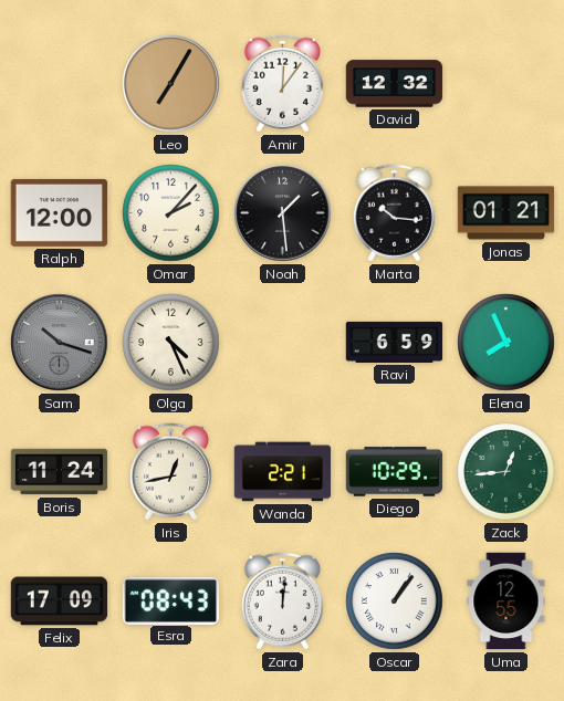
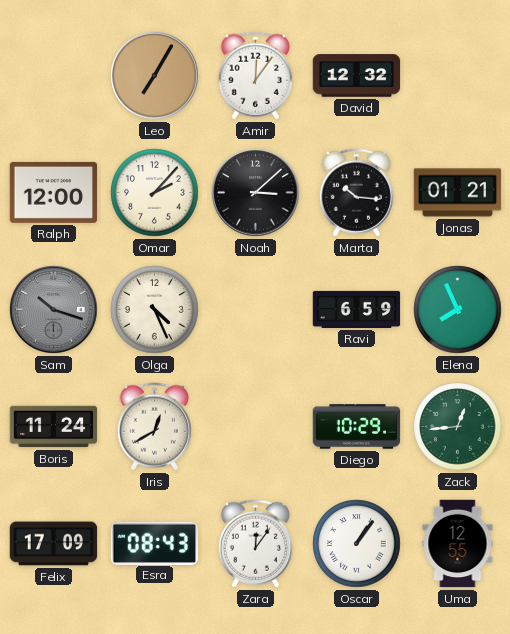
Noah: 1:29 -> 3:08
Iris: 12:43 -> 12:40
Wanda: 2:21 -> none
Zara: 12:01 -> 12:06
